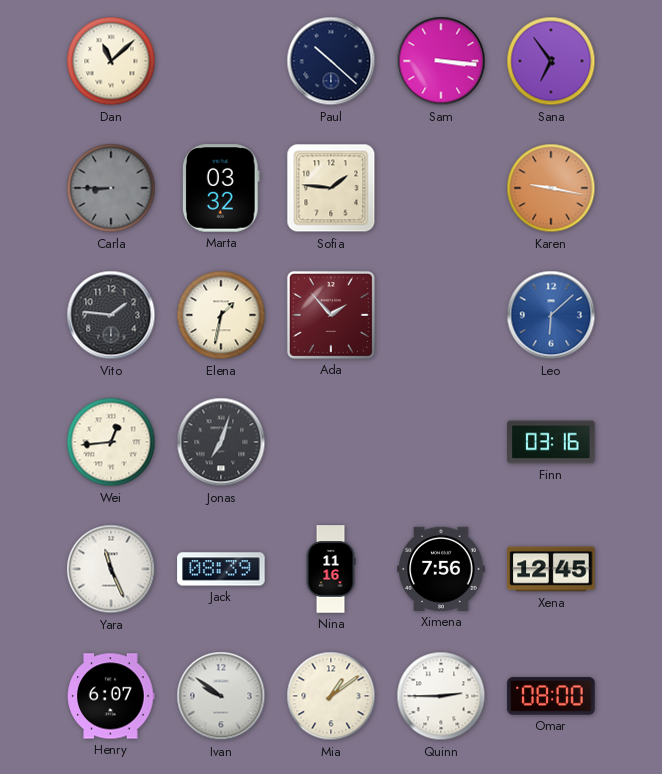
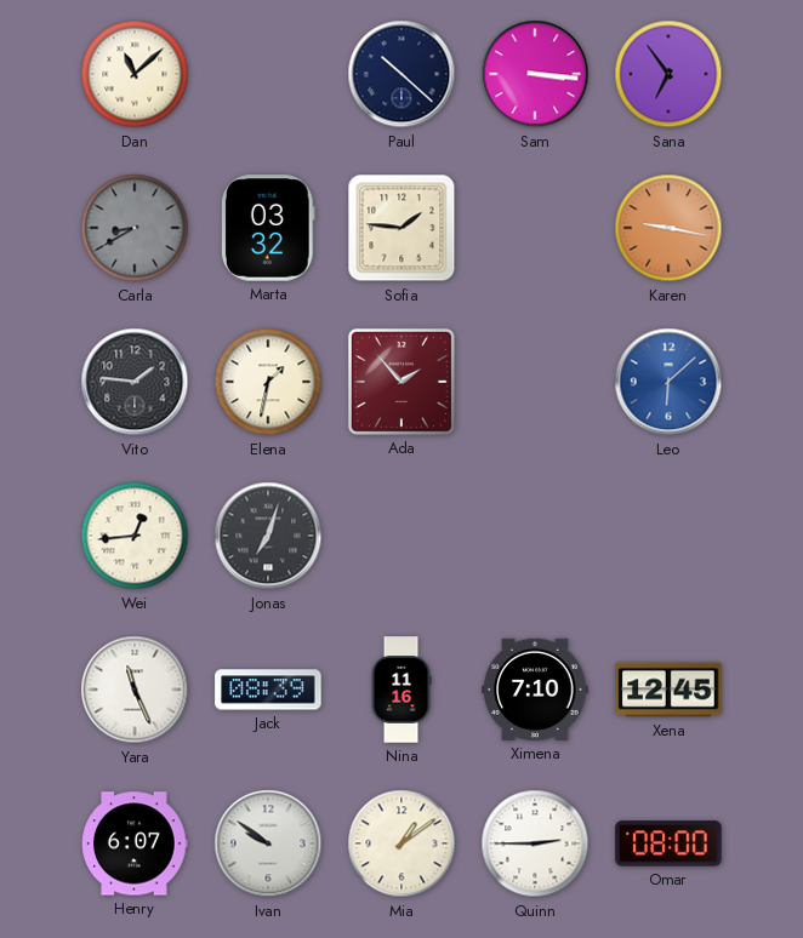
Carla: 8:45 -> 8:40
Finn: 03:16 -> none
Ximena: 7:56 -> 7:10
